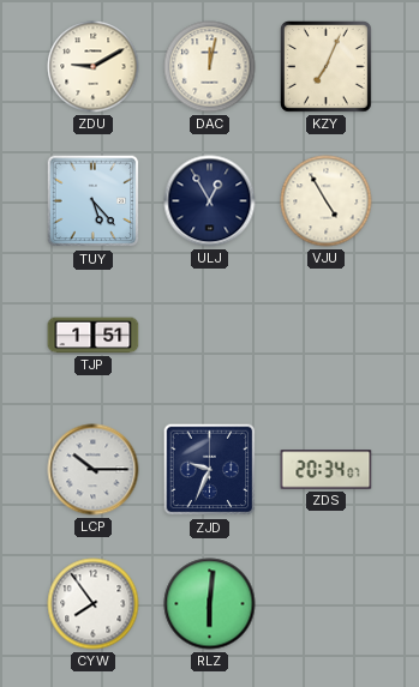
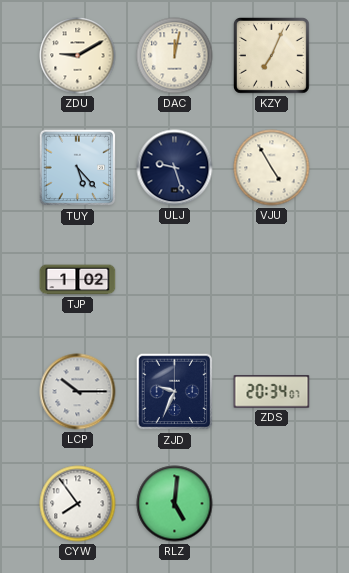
ULJ: 12:55 -> 9:27
TJP: 1:51 -> 1:02
RLZ: 6:01 -> 5:01
